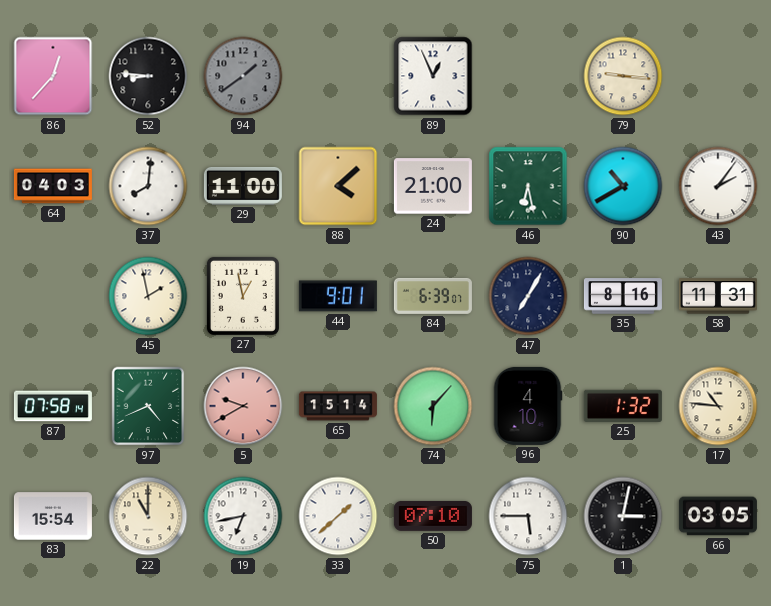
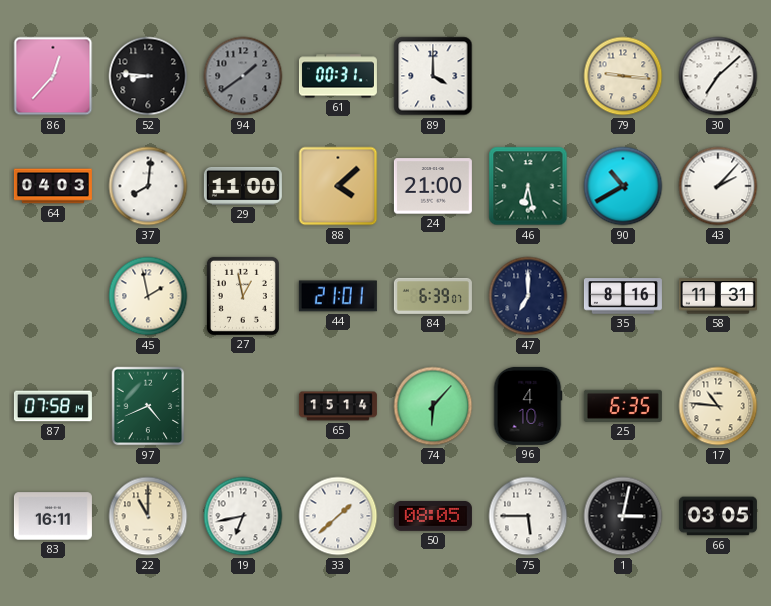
61: none -> 00:31
89: 12:56 -> 4:00
30: none -> 7:08
43: 2:06 -> 2:07
44: 9:01 -> 21:01
47: 7:05 -> 7:00
5: 9:40 -> none
25: 1:32 -> 6:35
83: 15:54 -> 16:11
50: 07:10 -> 08:05
